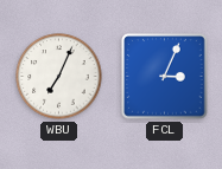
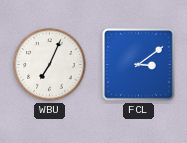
FCL: 3:04 -> 3:09
